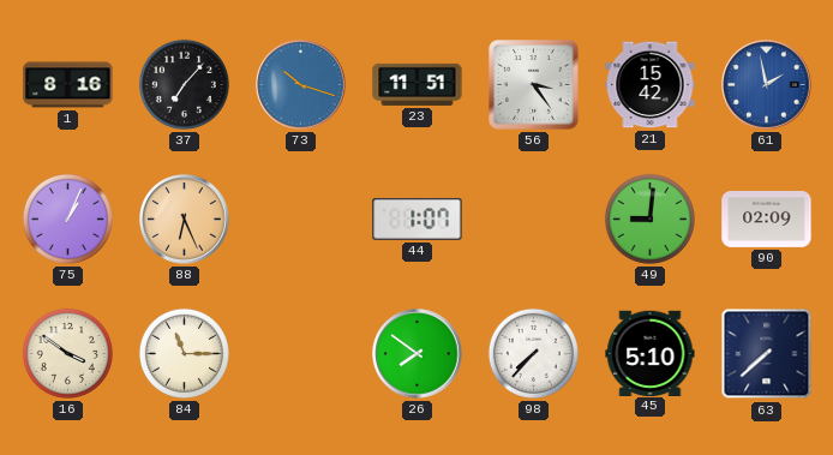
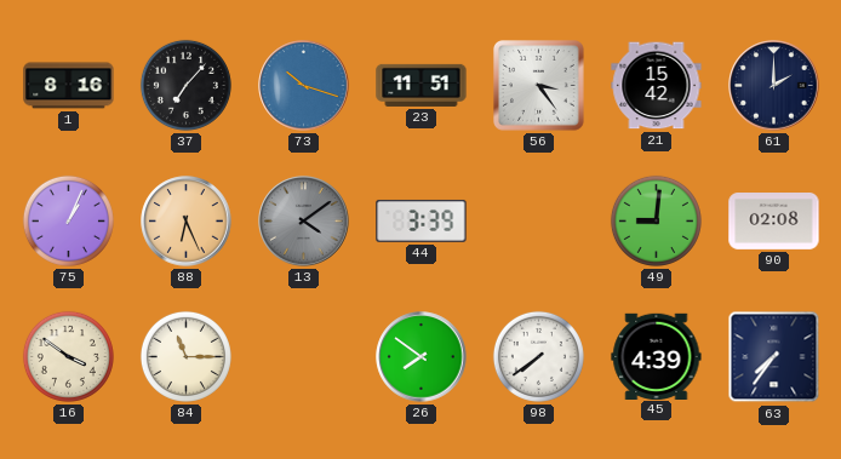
61: 1:58 -> 2:00
61 dial: blue -> navy
13: none -> 4:09
44: 1:07 -> 3:39
90: 02:09 -> 02:08
98: 7:37 -> 7:39
45: 5:10 -> 4:39
63: 7:38 -> 7:36
